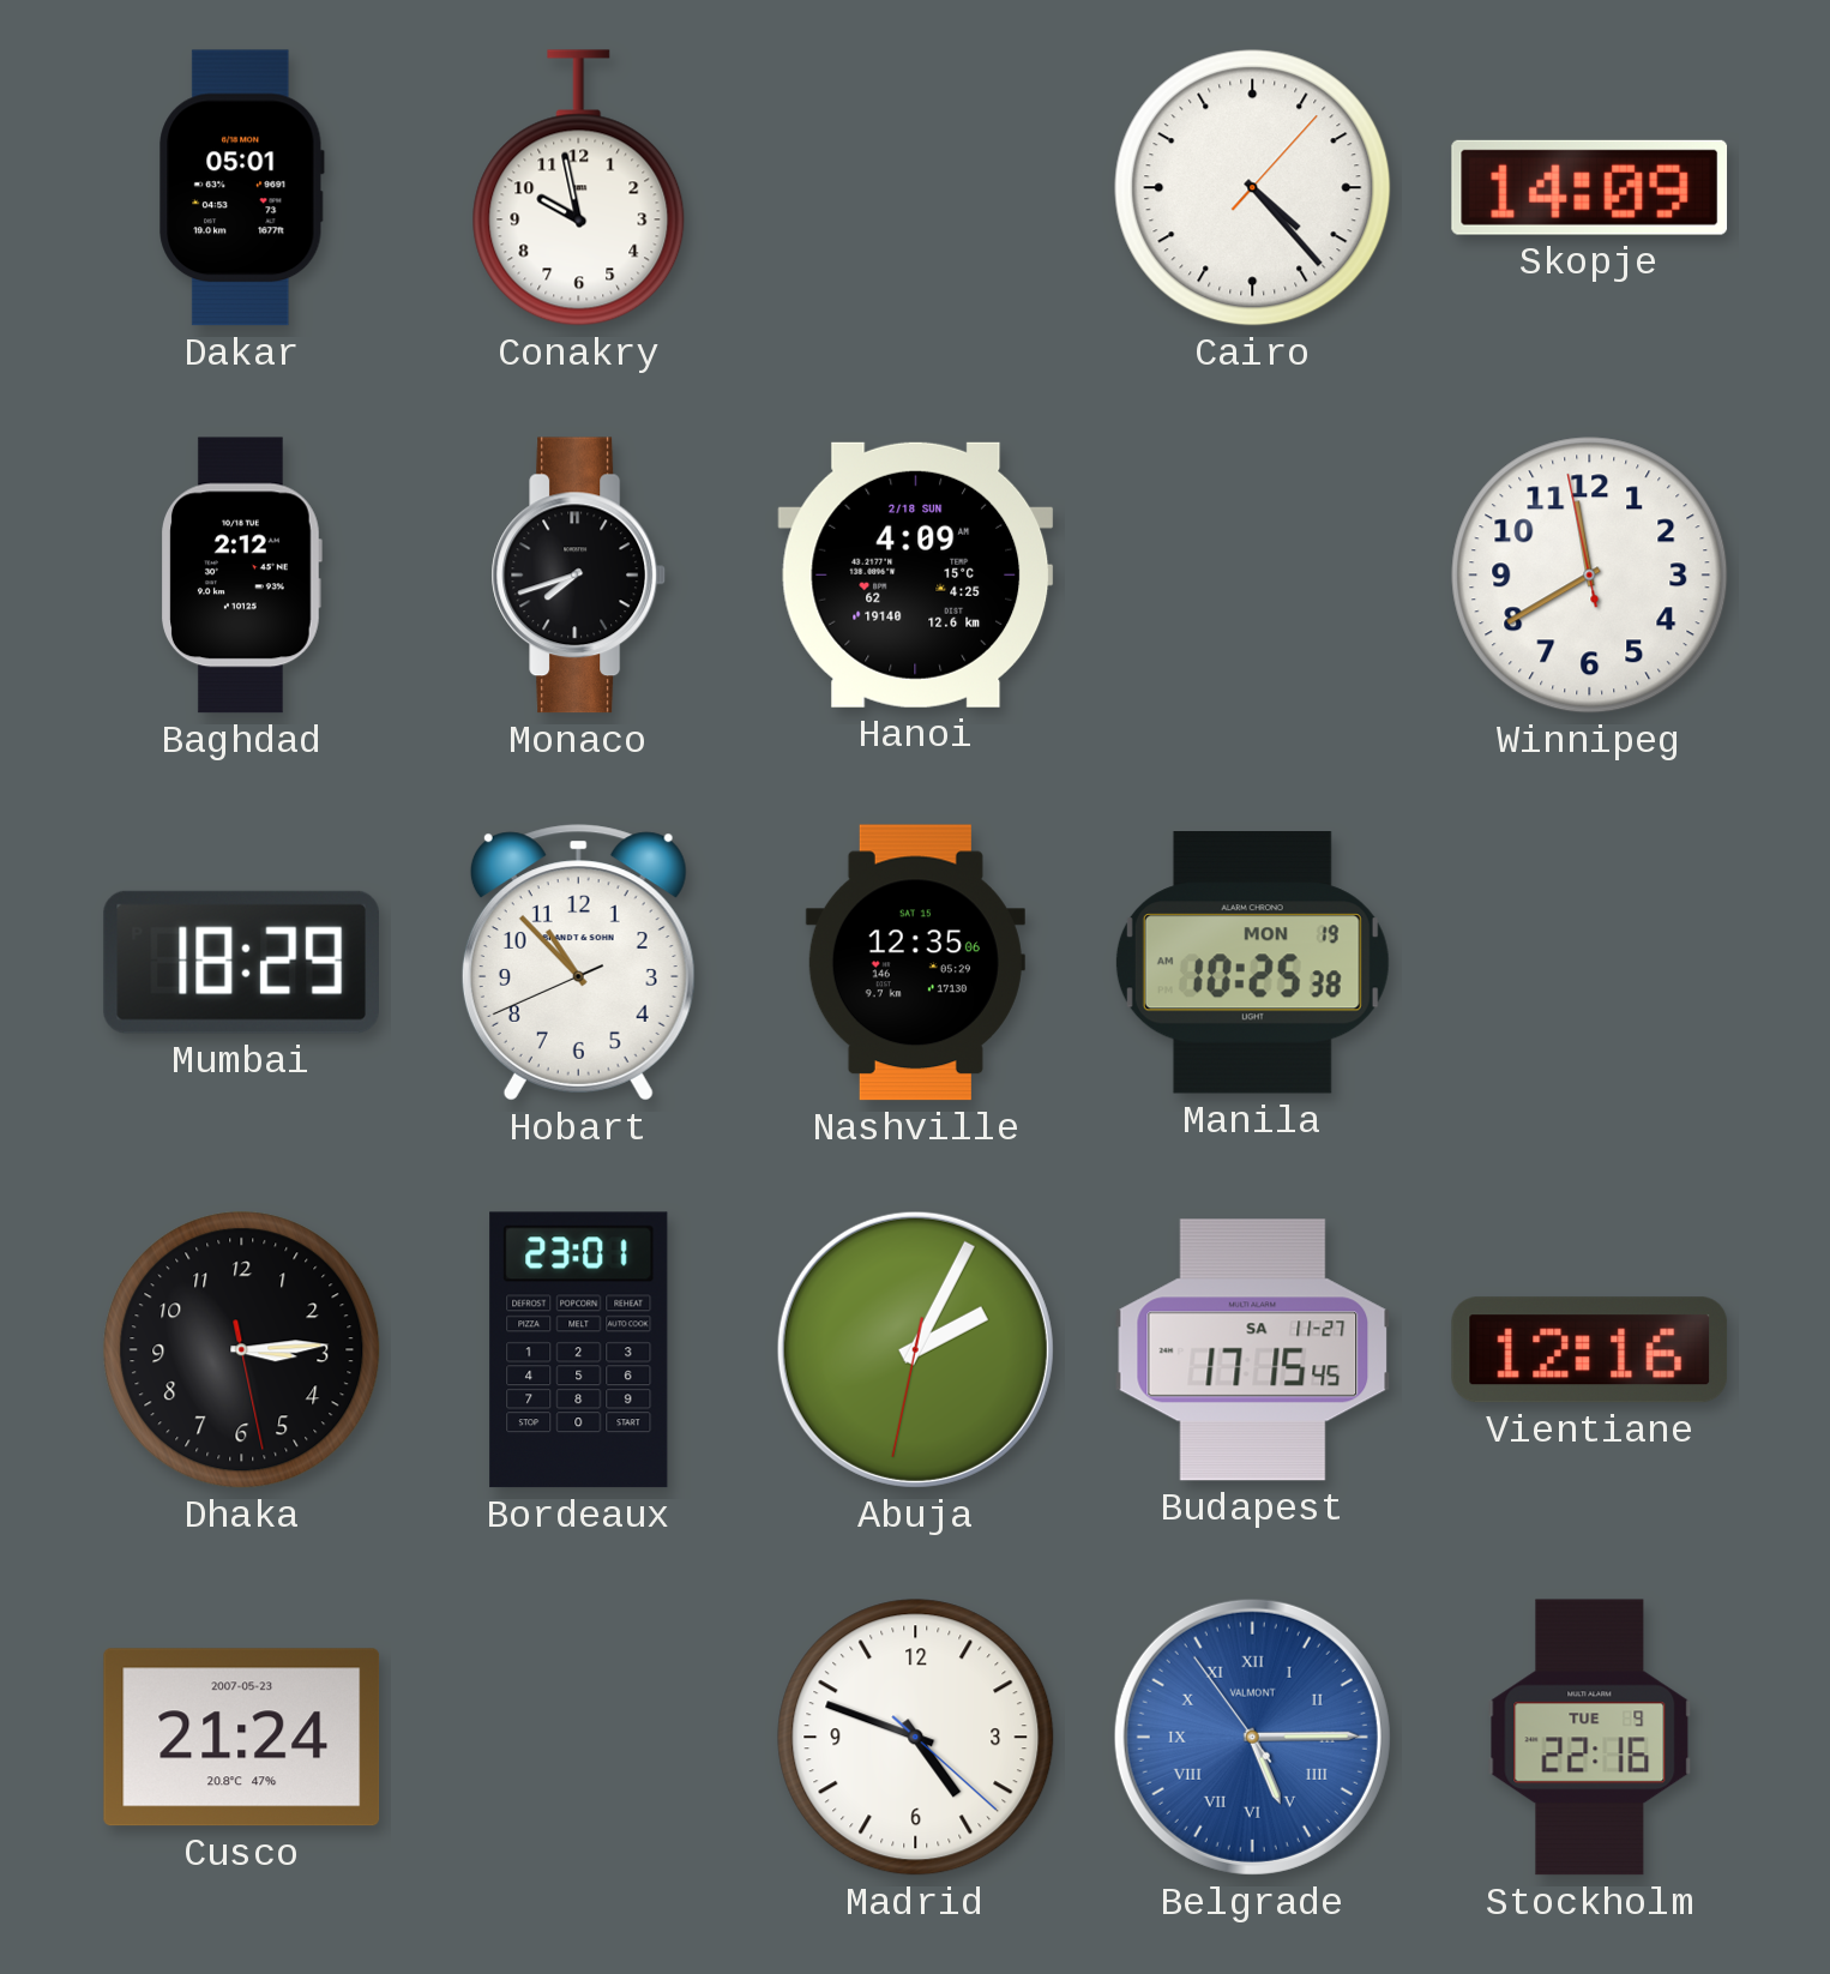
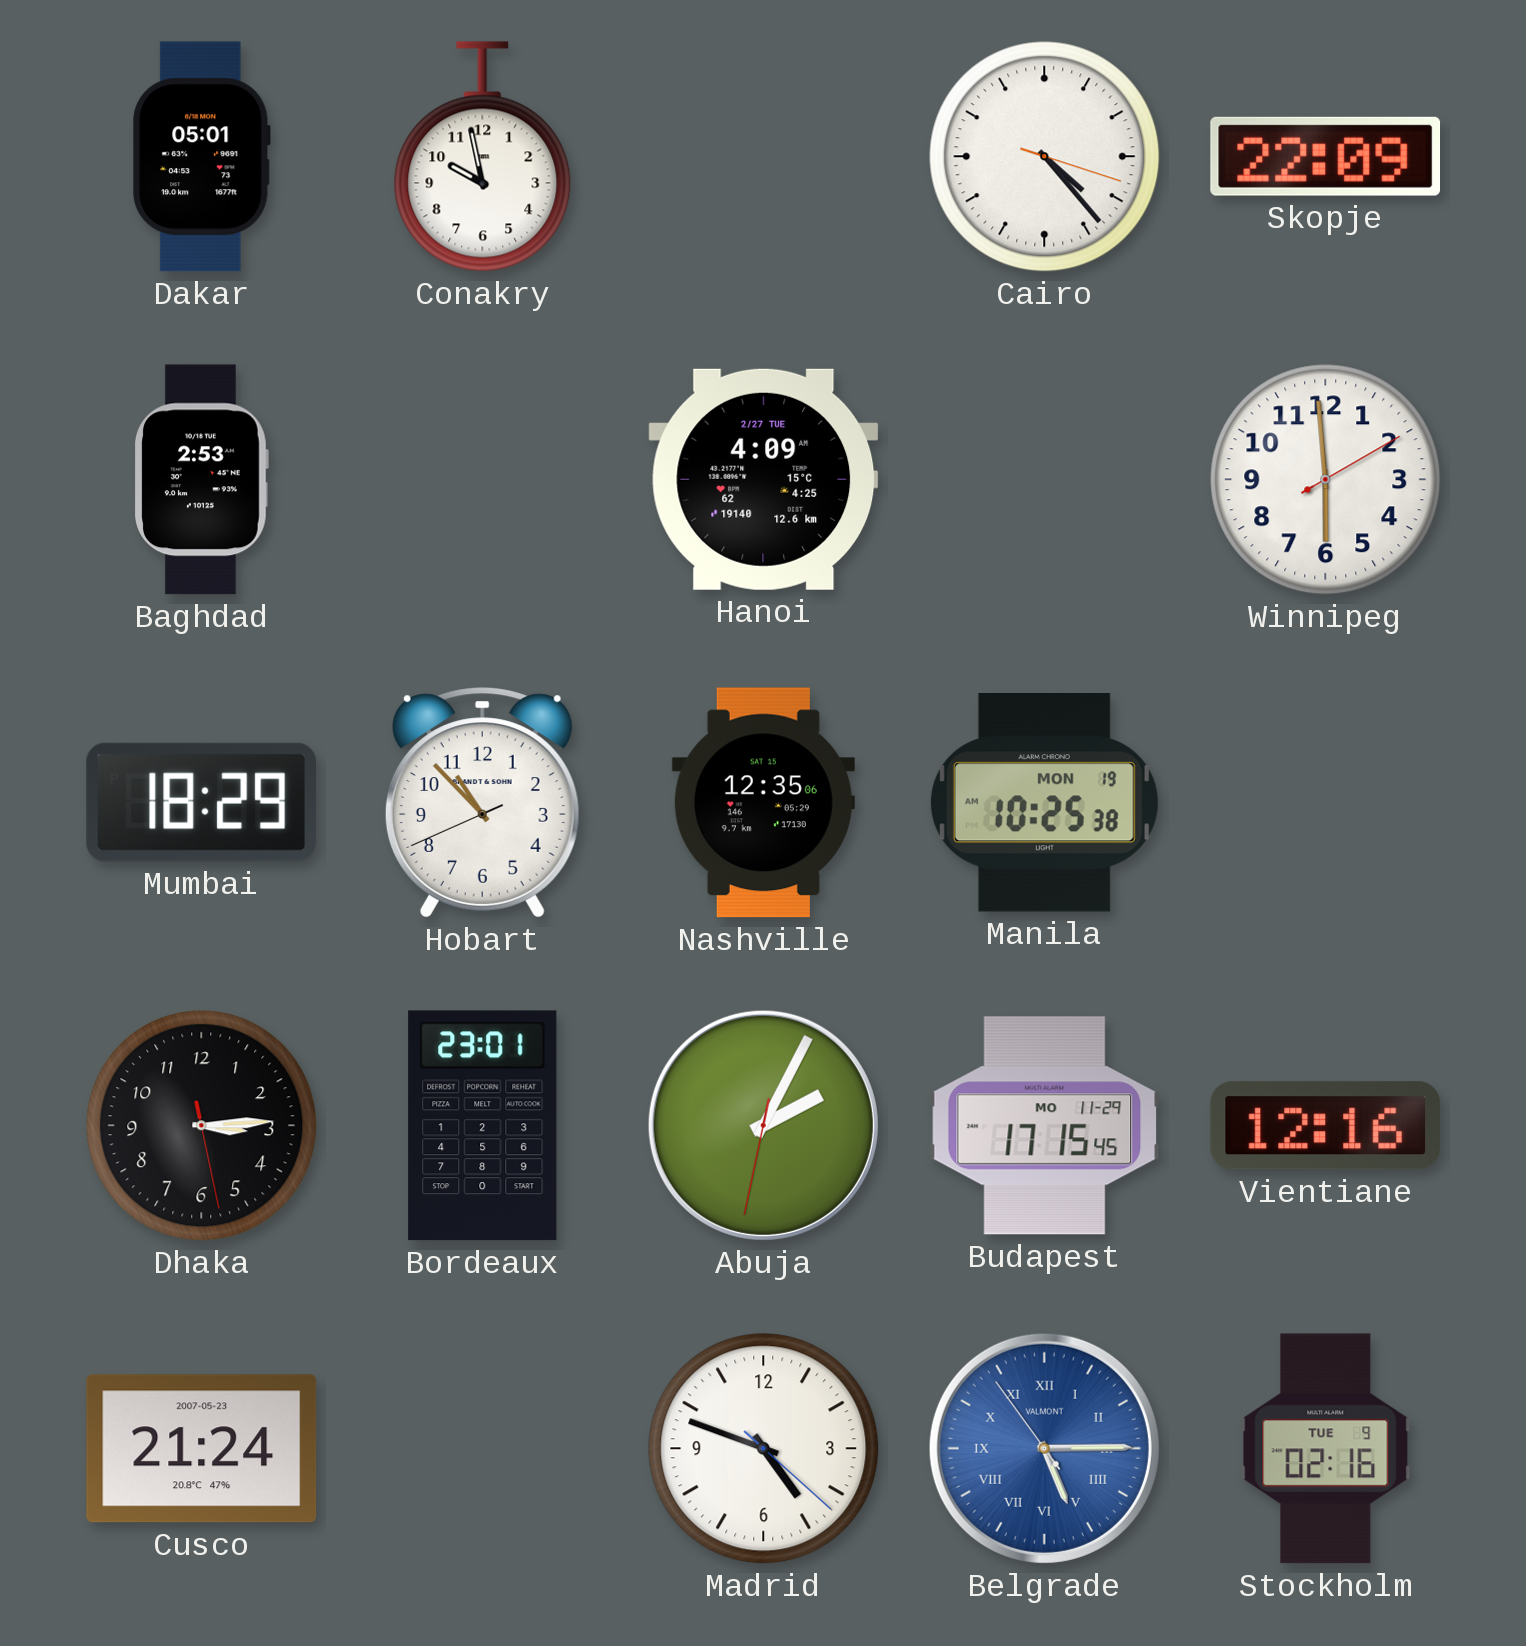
Cairo: 4:23:07 -> 4:23:18
Skopje: 14:09 -> 22:09
Baghdad: 2:12 -> 2:53
Monaco: 7:42 -> none
Hanoi date: 2/18 SUN -> 2/27 TUE
Winnipeg: 11:39 -> 5:59
Budapest date: SA 11-27 -> MO 11-29
Stockholm: 22:16 -> 02:16
